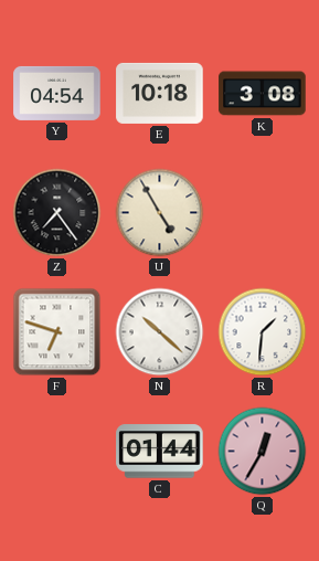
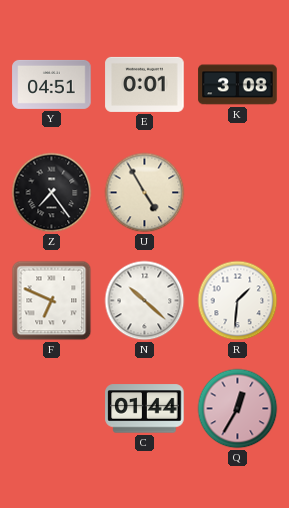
Y: 04:54 -> 04:51
E: 10:18 -> 0:01
F: 6:48 -> 6:49
